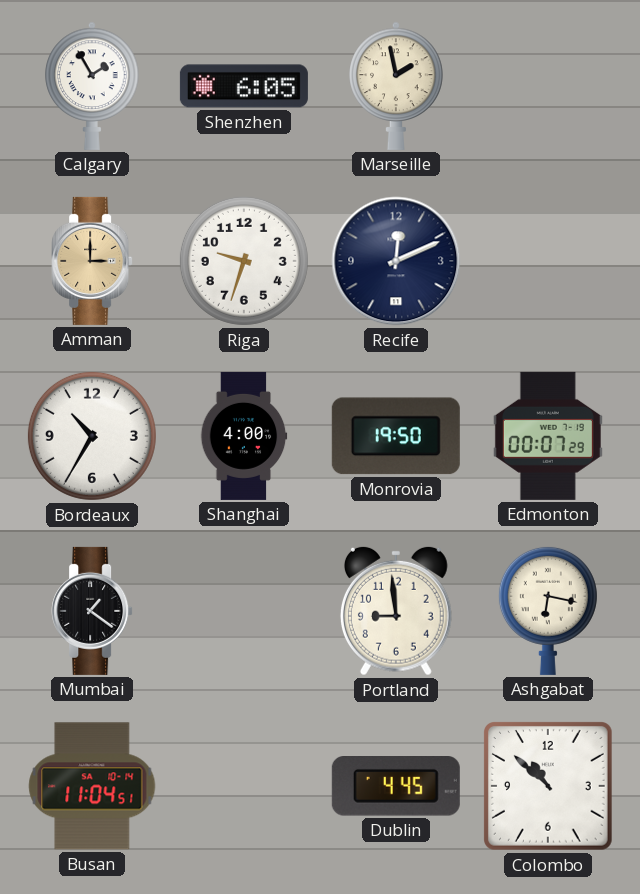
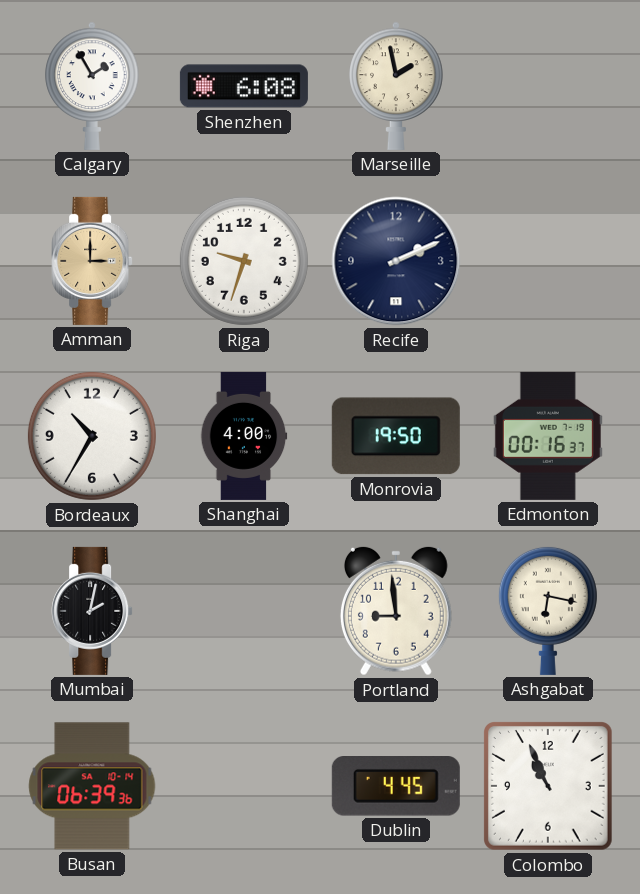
Shenzhen: 6:05 -> 6:08
Recife: 12:11 -> 2:11
Edmonton: 00:07 -> 00:16
Mumbai: 1:21 -> 2:02
Busan: 11:04 -> 06:39
Colombo: 10:52 -> 10:56
